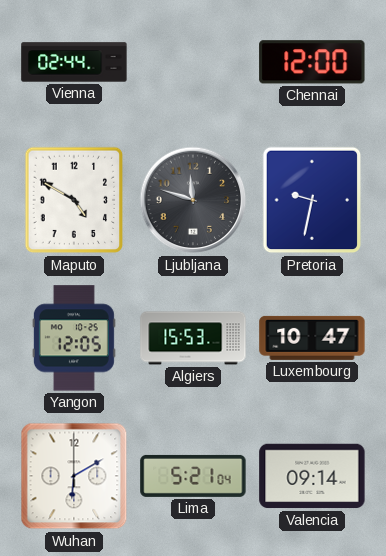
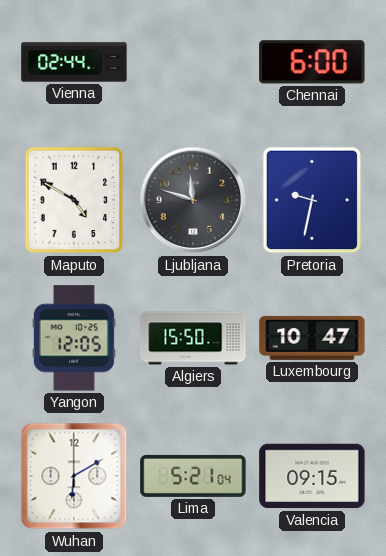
Chennai: 12:00 -> 6:00
Algiers: 15:53 -> 15:50
Valencia: 09:14 -> 09:15
